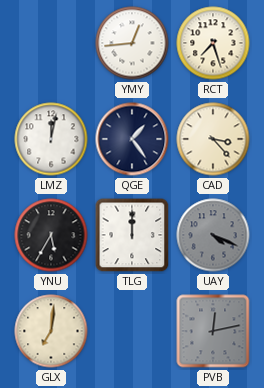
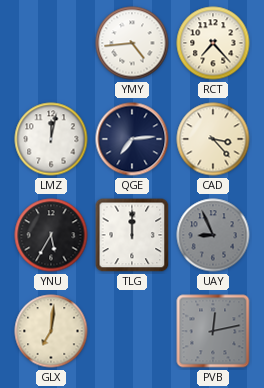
YMY: 12:44 -> 4:44
RCT: 7:27 -> 7:23
QGE: 1:24 -> 7:14
UAY: 4:19 -> 8:56
